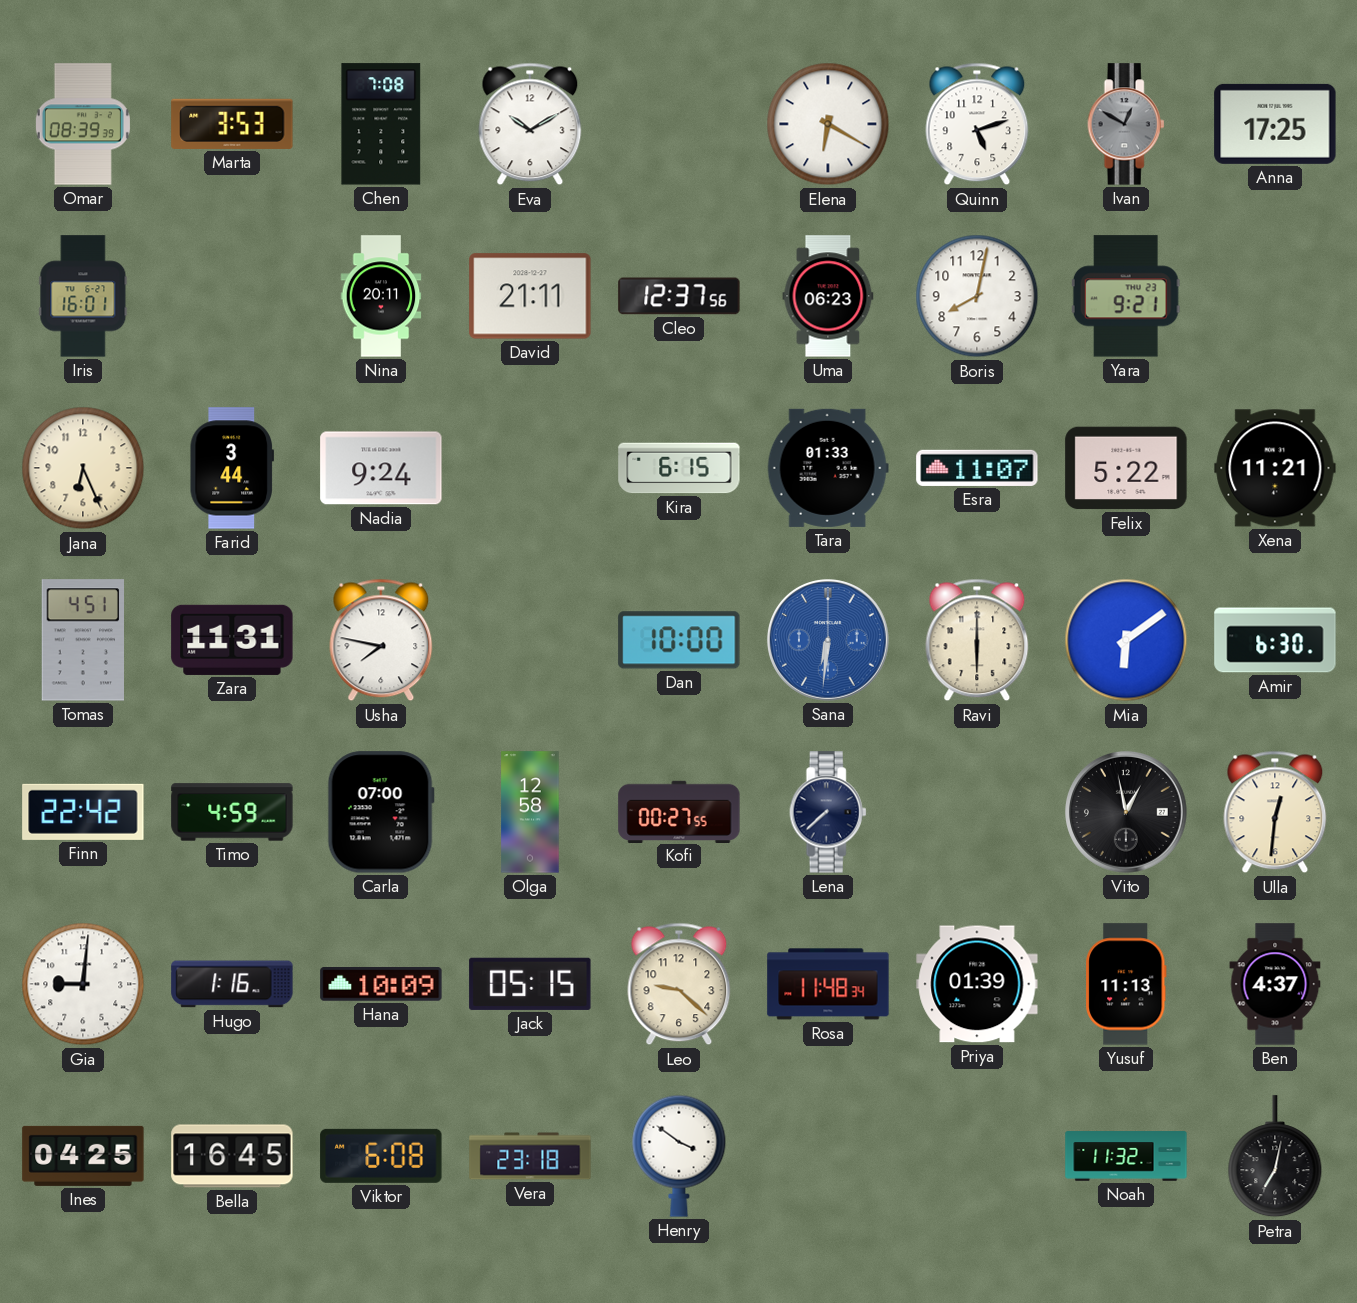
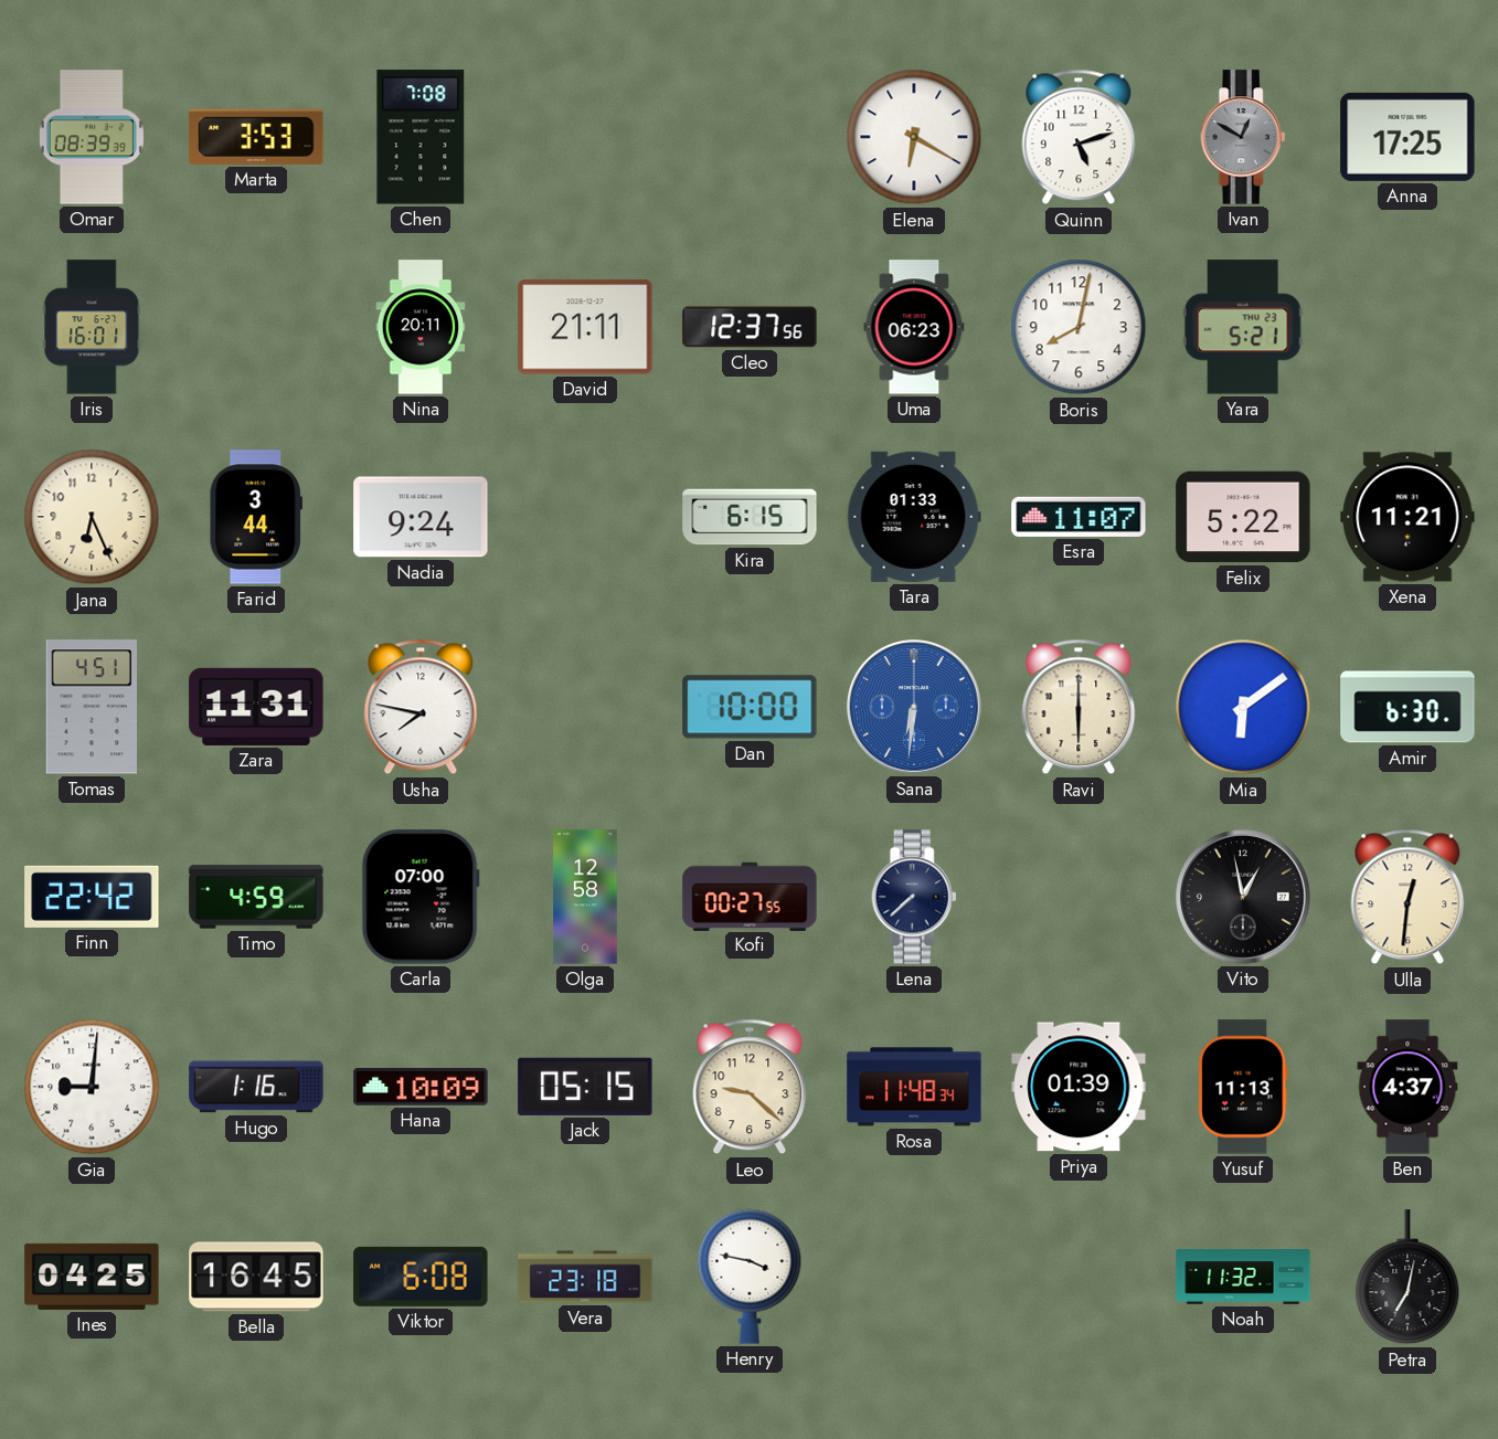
Eva: 10:10 -> none
Yara: 9:21 -> 5:21
Henry: 3:51 -> 3:47
